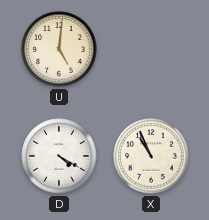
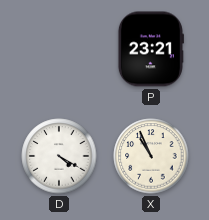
U: 5:01 -> none
P: none -> 23:21
